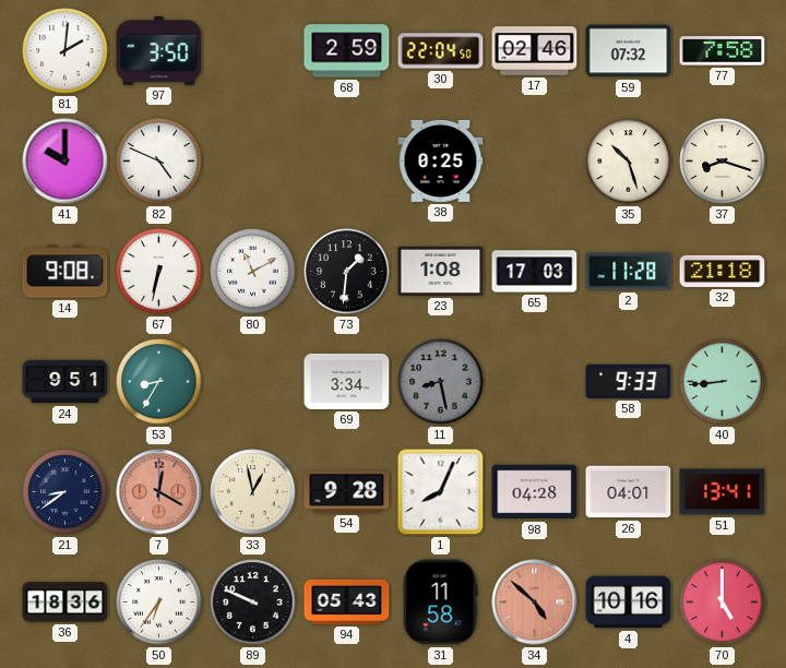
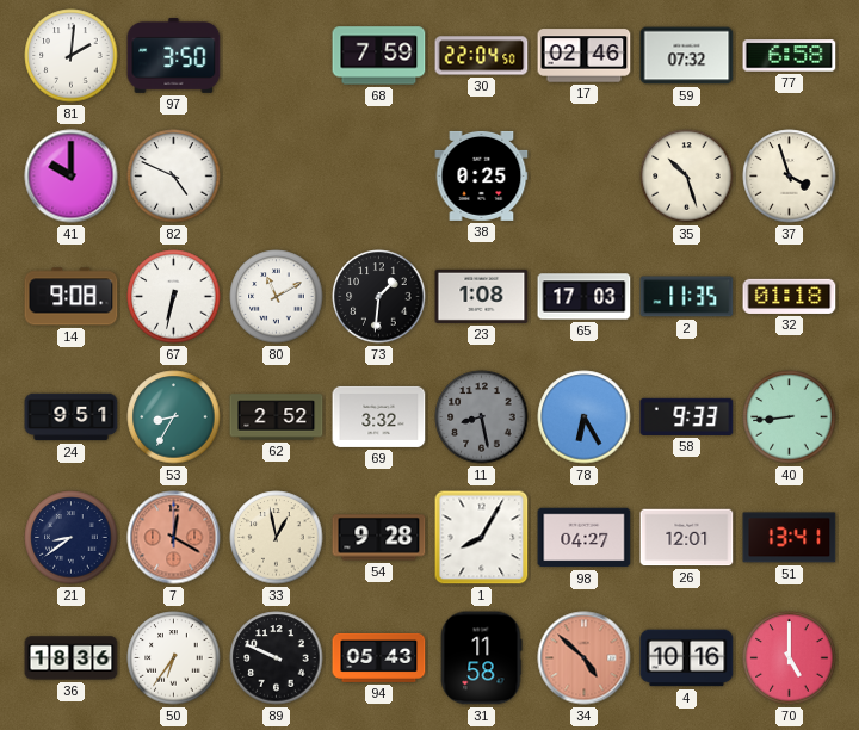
68: 2:59 -> 7:59
77: 7:58 -> 6:58
37: 8:18 -> 3:57
2: 11:28 -> 11:35
32: 21:18 -> 01:18
62: none -> 2:52
69: 3:34 -> 3:32
78: none -> 6:25
1: 8:04 -> 8:05
98: 04:28 -> 04:27
26: 04:01 -> 12:01
